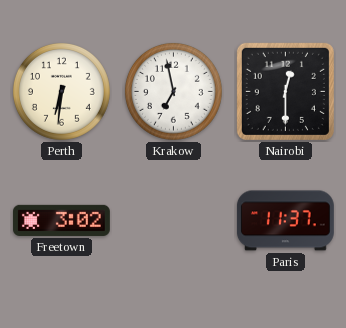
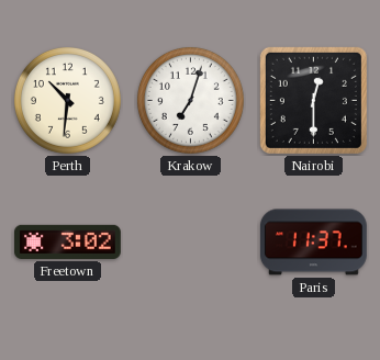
Perth: 6:31 -> 10:31
Krakow: 6:58 -> 7:03
